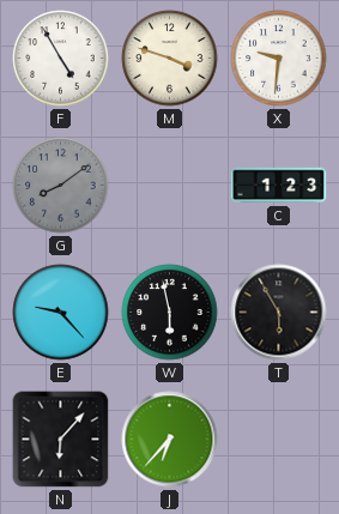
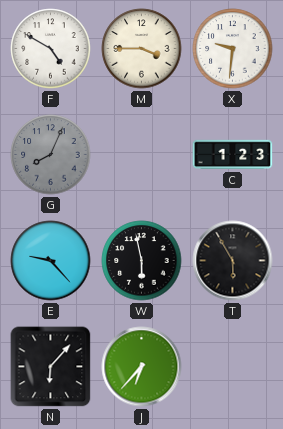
F: 4:55 -> 4:50
M: 3:48 -> 3:45
G: 8:09 -> 8:04
